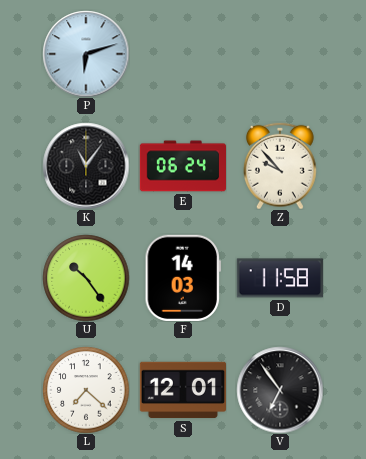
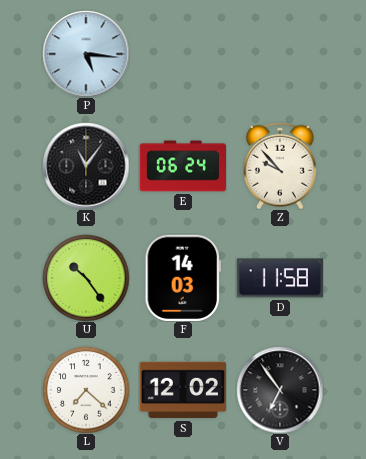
P: 6:12 -> 5:16
S: 12:01 -> 12:02
